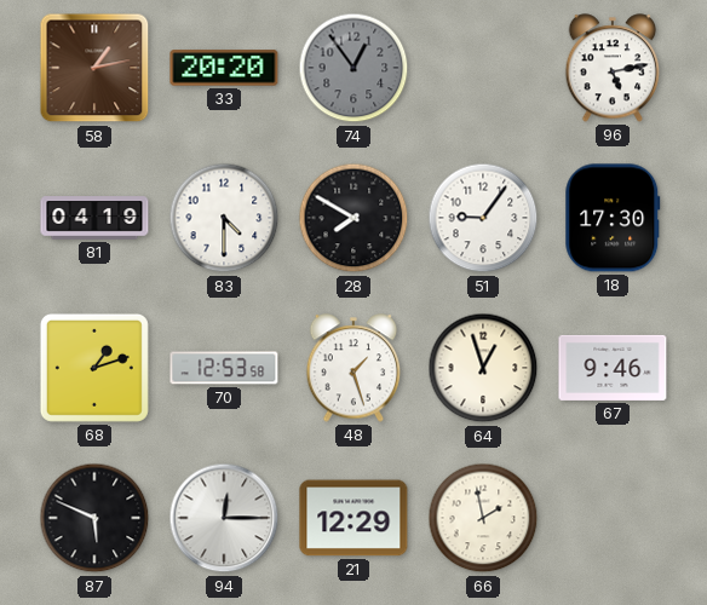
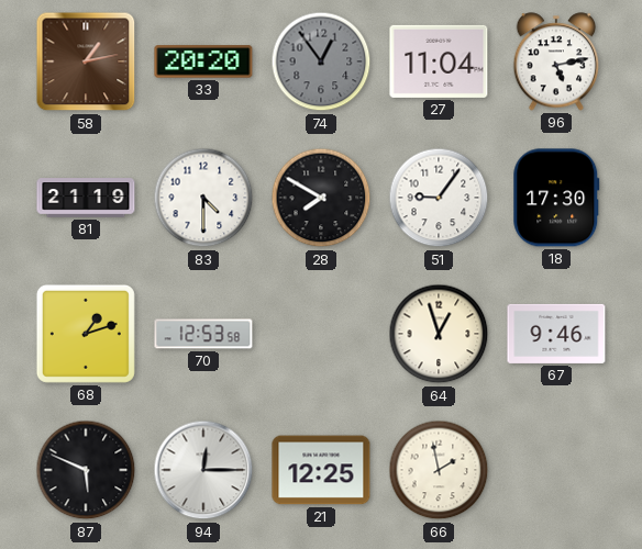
27: none -> 11:04
81: 04:19 -> 21:19
48: 1:27 -> none
21: 12:29 -> 12:25
